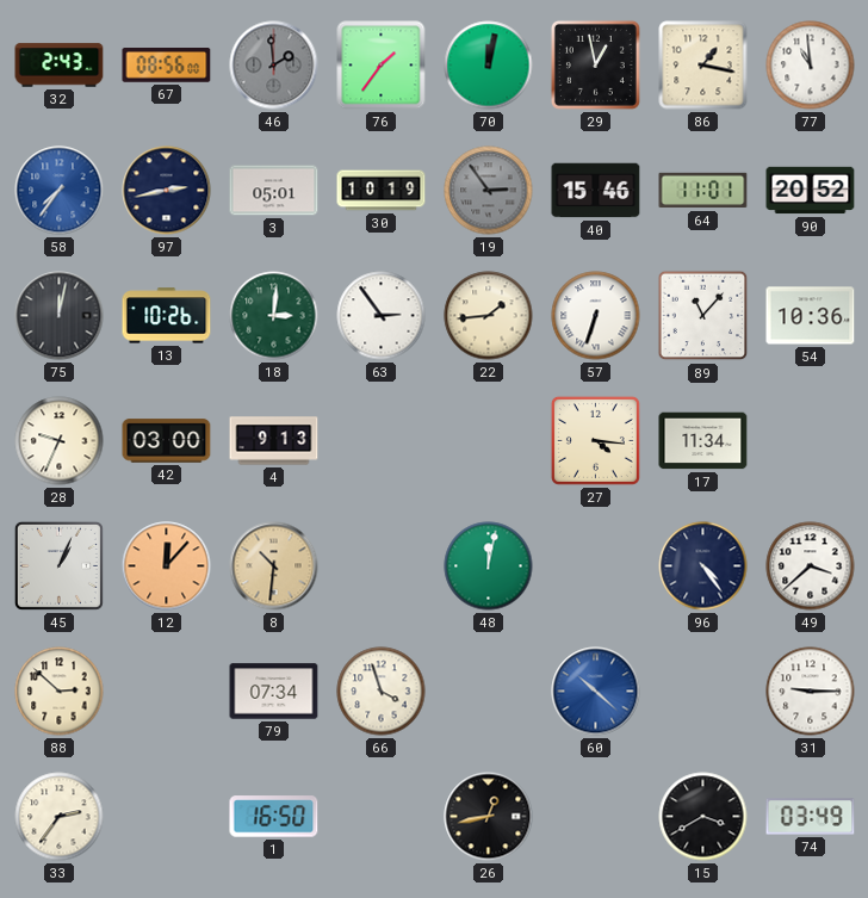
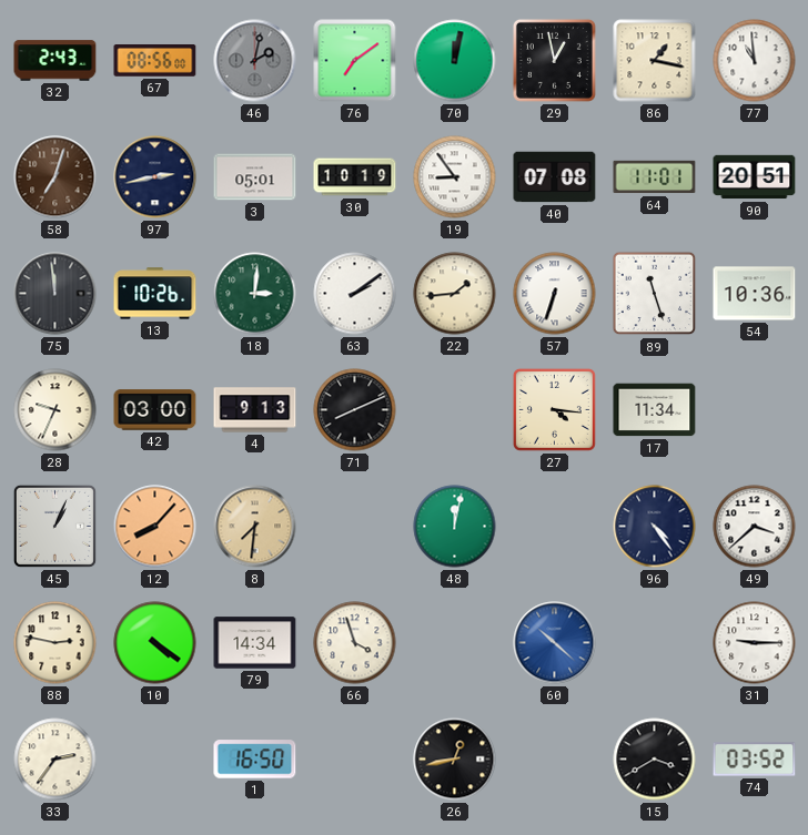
46: 1:59 -> 2:02
76: 1:36 -> 7:09
58: 7:36 -> 7:03
58 dial: blue -> brown
19: 2:54 -> 8:54
19 dial: grey -> white
40: 15:46 -> 07:08
90: 20:52 -> 20:51
75: 12:02 -> 11:59
63: 2:54 -> 2:09
89: 11:07 -> 11:27
71: none -> 8:11
12: 12:07 -> 8:07
8: 10:31 -> 7:31
88: 2:52 -> 2:47
10: none -> 4:21
79: 07:34 -> 14:34
74: 03:49 -> 03:52
